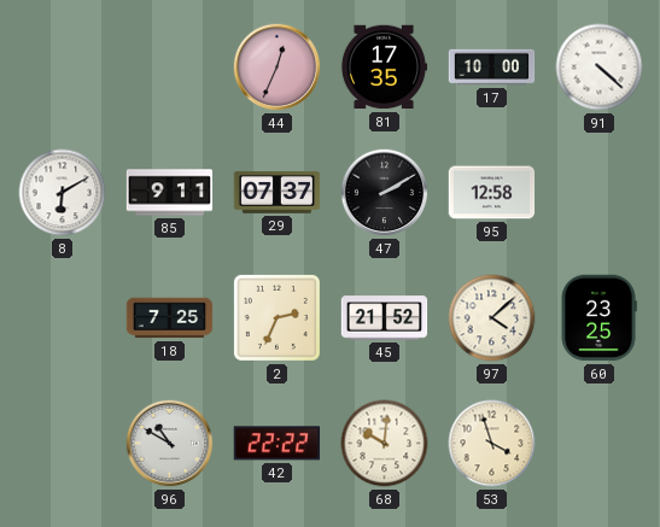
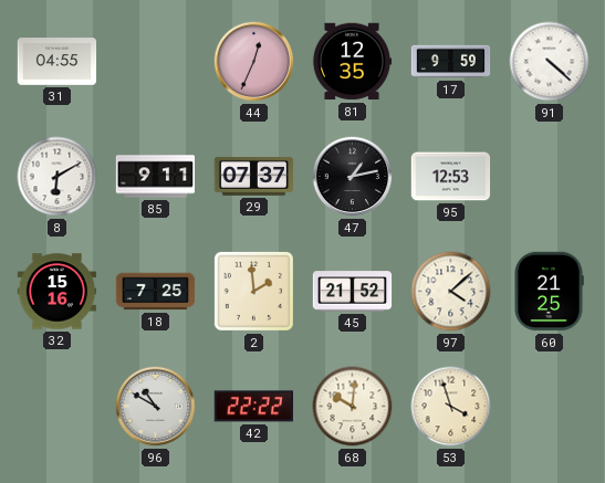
31: none -> 04:55
81: 17:35 -> 12:35
17: 10:00 -> 9:59
47: 2:10 -> 1:13
95: 12:58 -> 12:53
32: none -> 15:16
2: 2:34 -> 1:59
60: 23:25 -> 21:25
